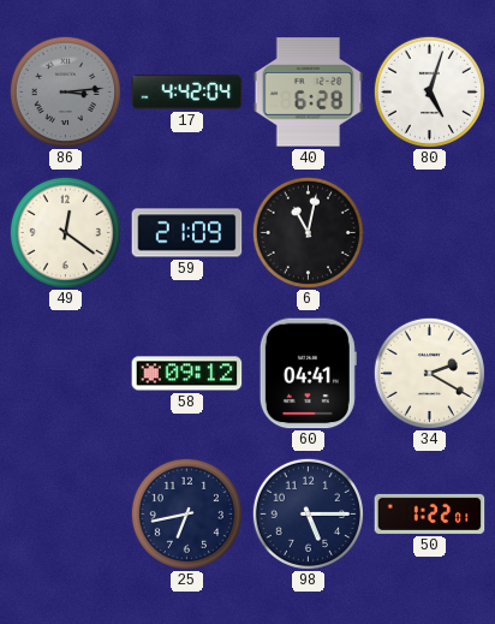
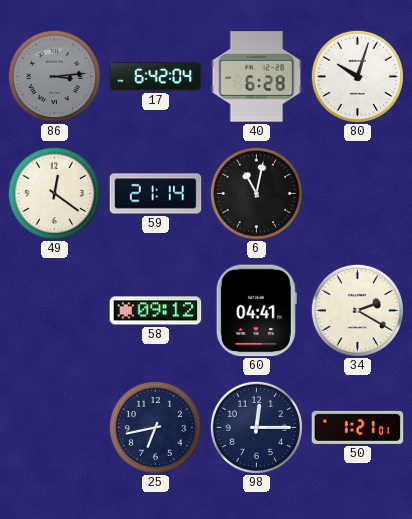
17: 4:42 -> 6:42
80: 5:03 -> 10:03
59: 21:09 -> 21:14
98: 5:15 -> 12:15
50: 1:22 -> 1:21
